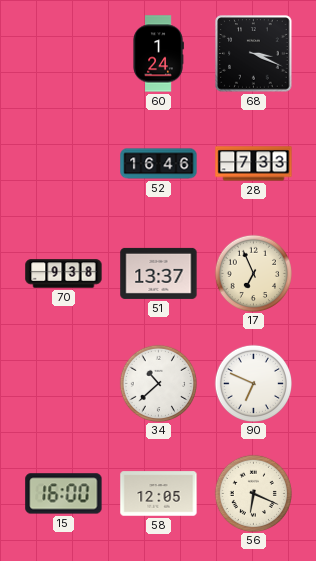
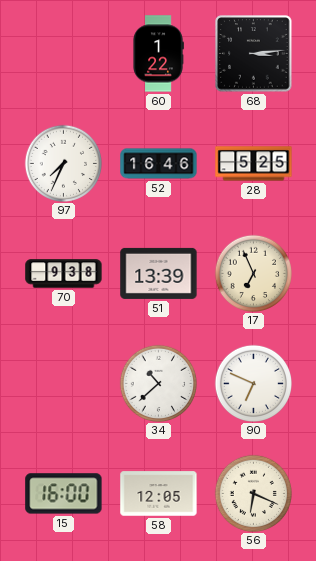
60: 1:24 -> 1:22
68: 3:19 -> 3:14
97: none -> 7:34
28: 7:33 -> 5:25
51: 13:37 -> 13:39
